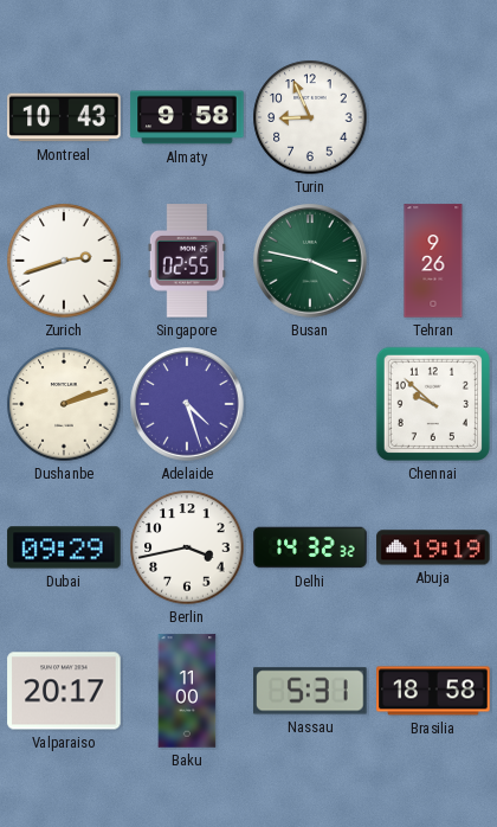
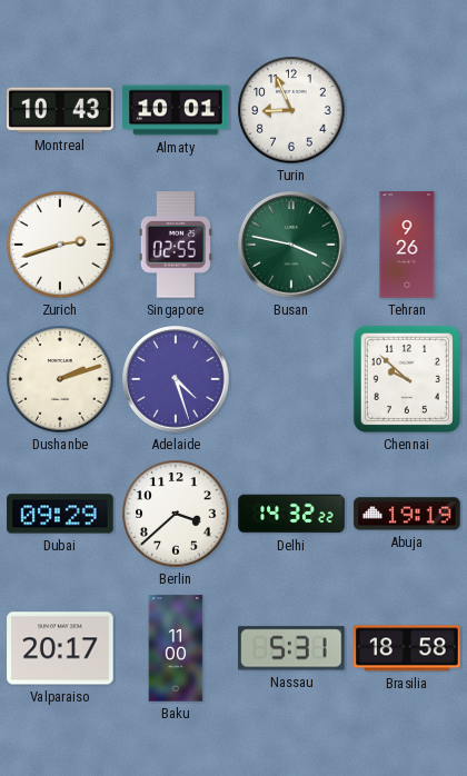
Almaty: 9:58 -> 10:01
Berlin: 3:43 -> 3:38
Delhi: 14:32:32 -> 14:32:22
